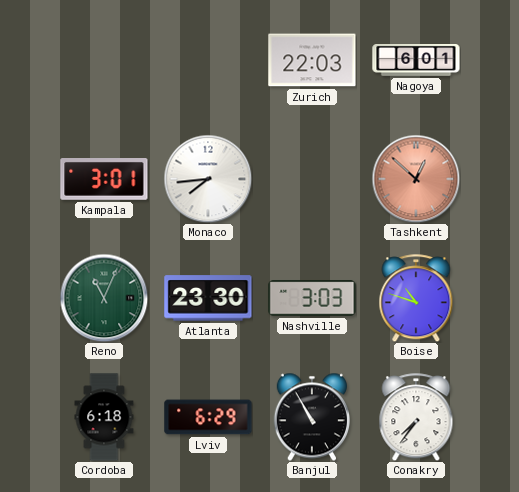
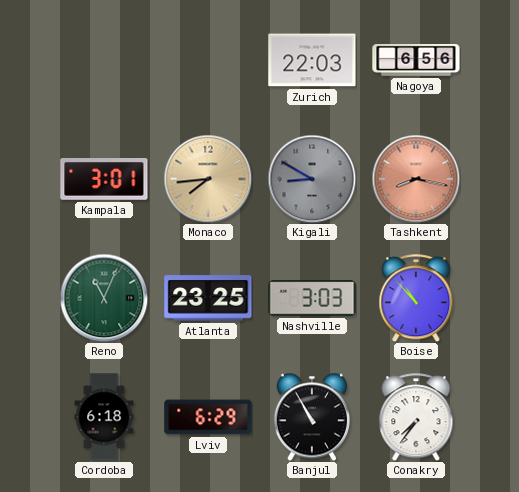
Nagoya: 6:01 -> 6:56
Monaco dial: white -> champagne
Kigali: none -> 8:50
Tashkent: 12:52 -> 8:17
Atlanta: 23:30 -> 23:25
Boise: 10:48 -> 10:53
